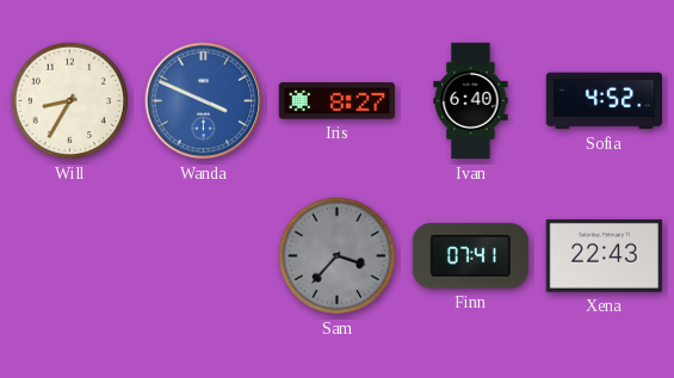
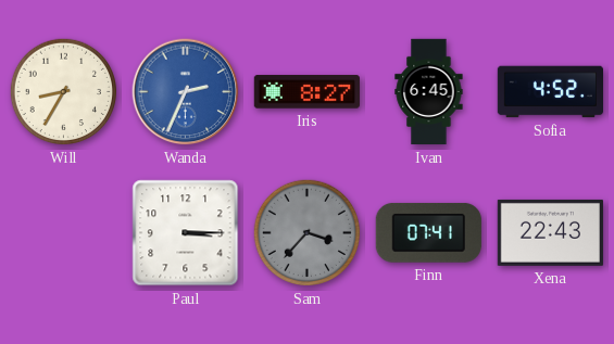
Wanda: 3:49 -> 2:34
Ivan: 6:40 -> 6:45
Paul: none -> 3:15
